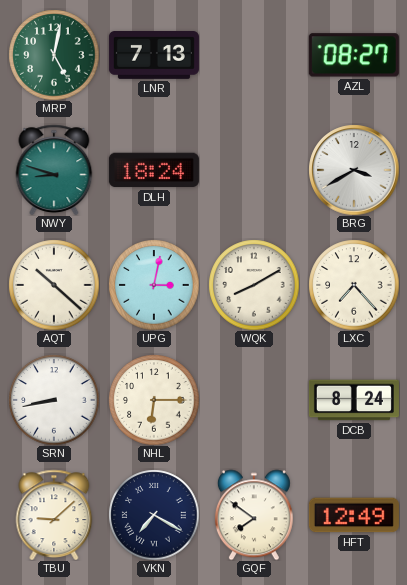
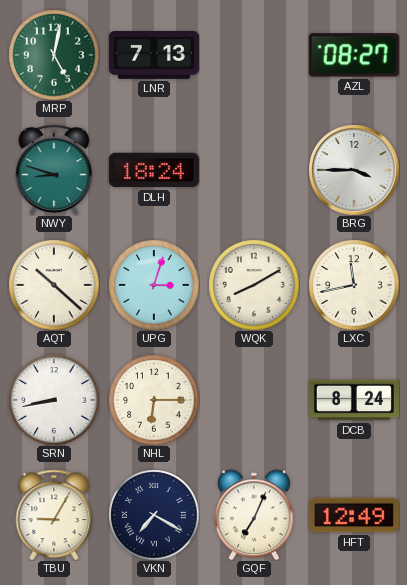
BRG: 3:40 -> 3:45
UPG: 3:02 -> 3:03
LXC: 7:23 -> 11:43
TBU: 9:08 -> 9:05
GQF: 7:51 -> 7:04
